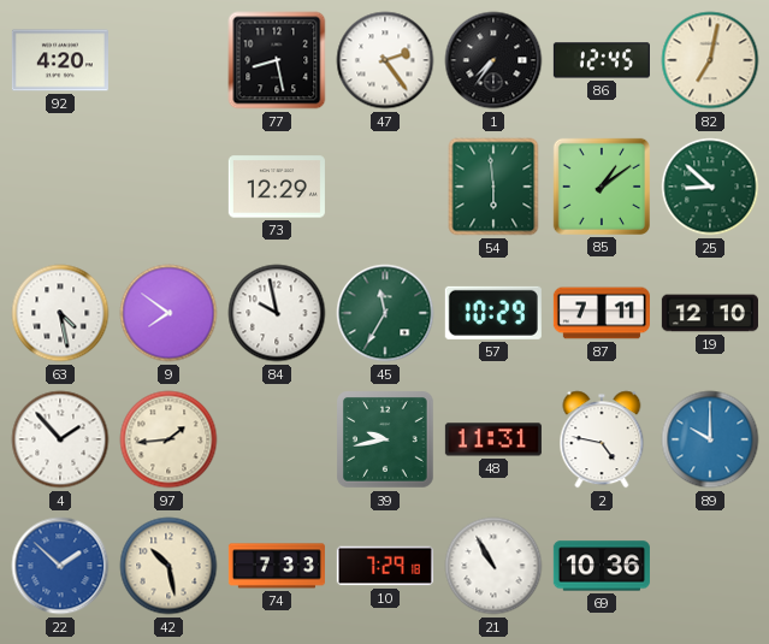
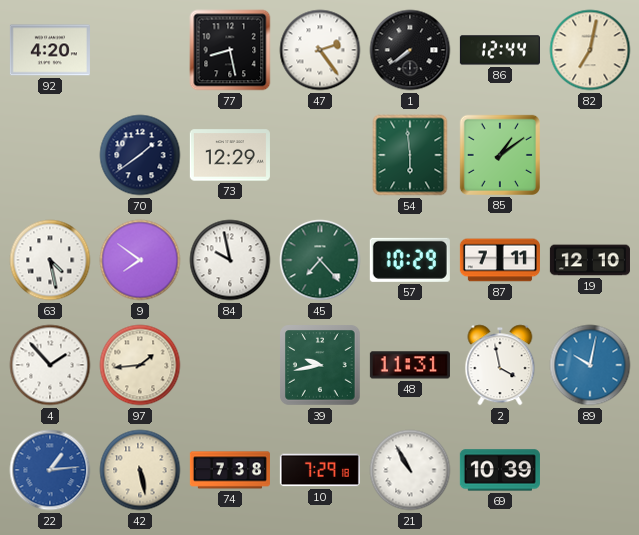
1: 7:36 -> 7:39
86: 12:45 -> 12:44
70: none -> 1:39
25: 8:52 -> none
45: 11:35 -> 7:23
2: 4:47 -> 3:58
89: 10:00 -> 10:02
22: 1:52 -> 1:14
42: 10:28 -> 5:28
74: 7:33 -> 7:38
69: 10:36 -> 10:39
